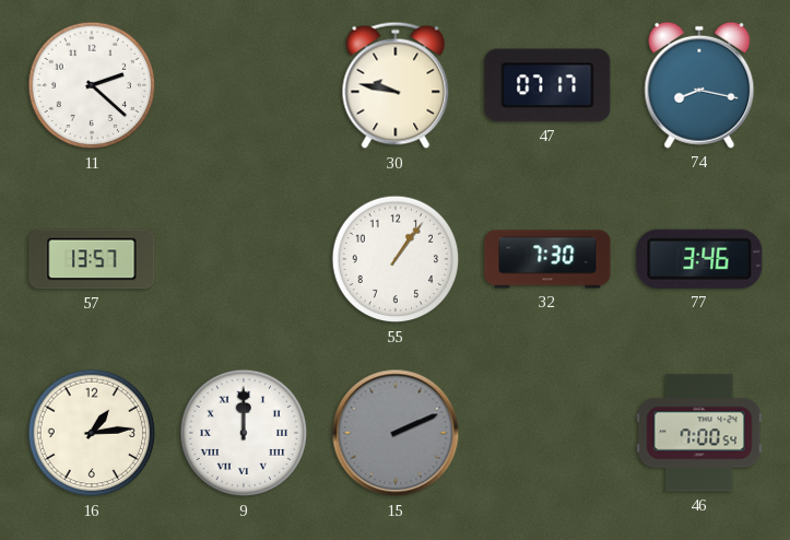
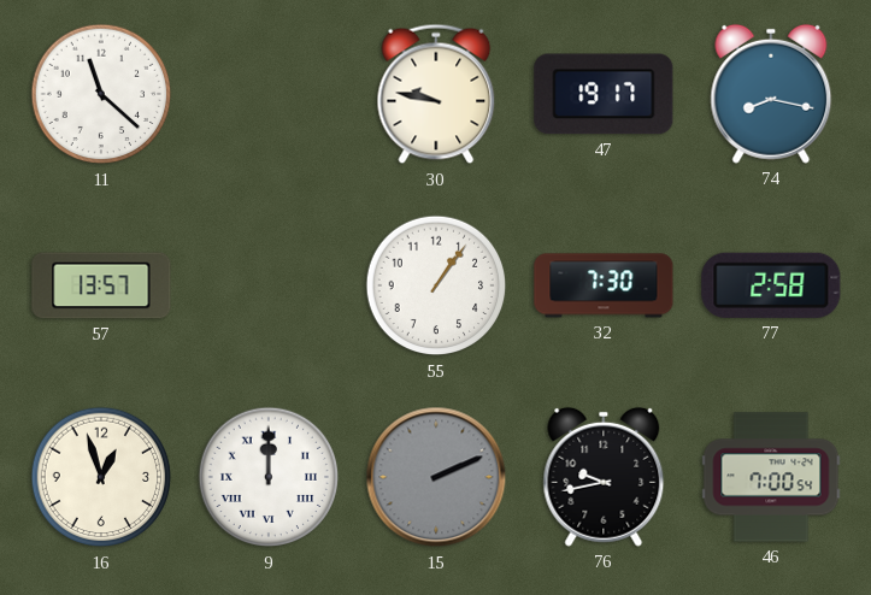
11: 2:22 -> 11:22
47: 07:17 -> 19:17
77: 3:46 -> 2:58
16: 1:14 -> 12:57
76: none -> 9:43
